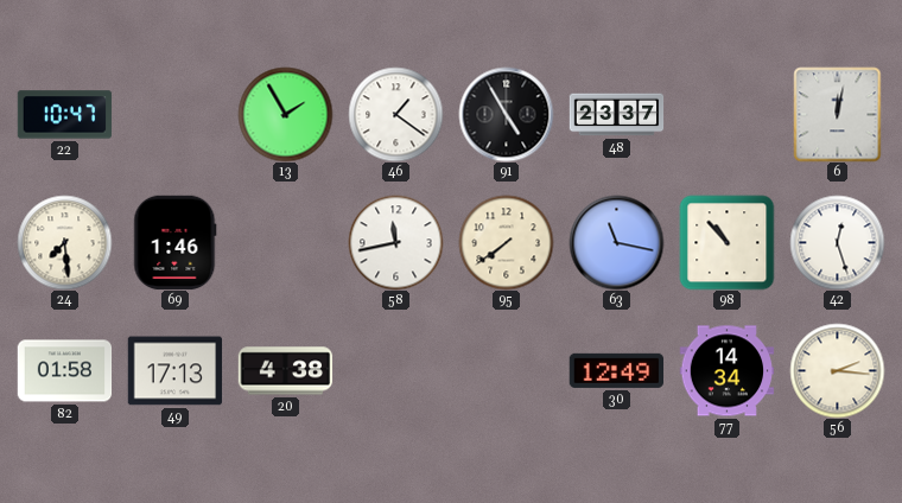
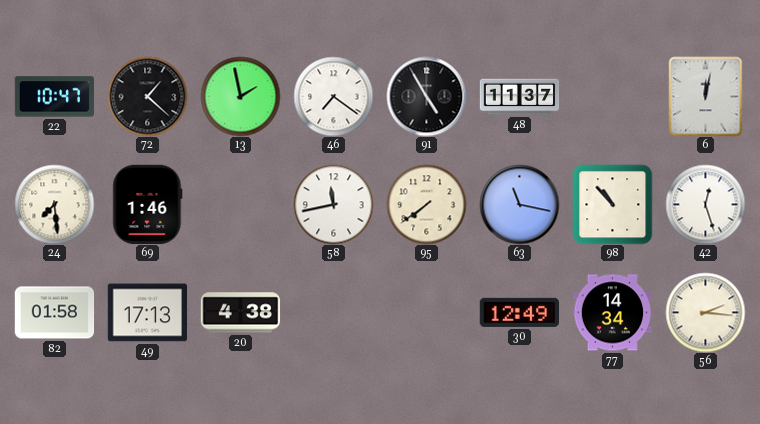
72: none -> 1:22
13: 1:55 -> 1:58
46: 1:21 -> 7:21
48: 23:37 -> 11:37
